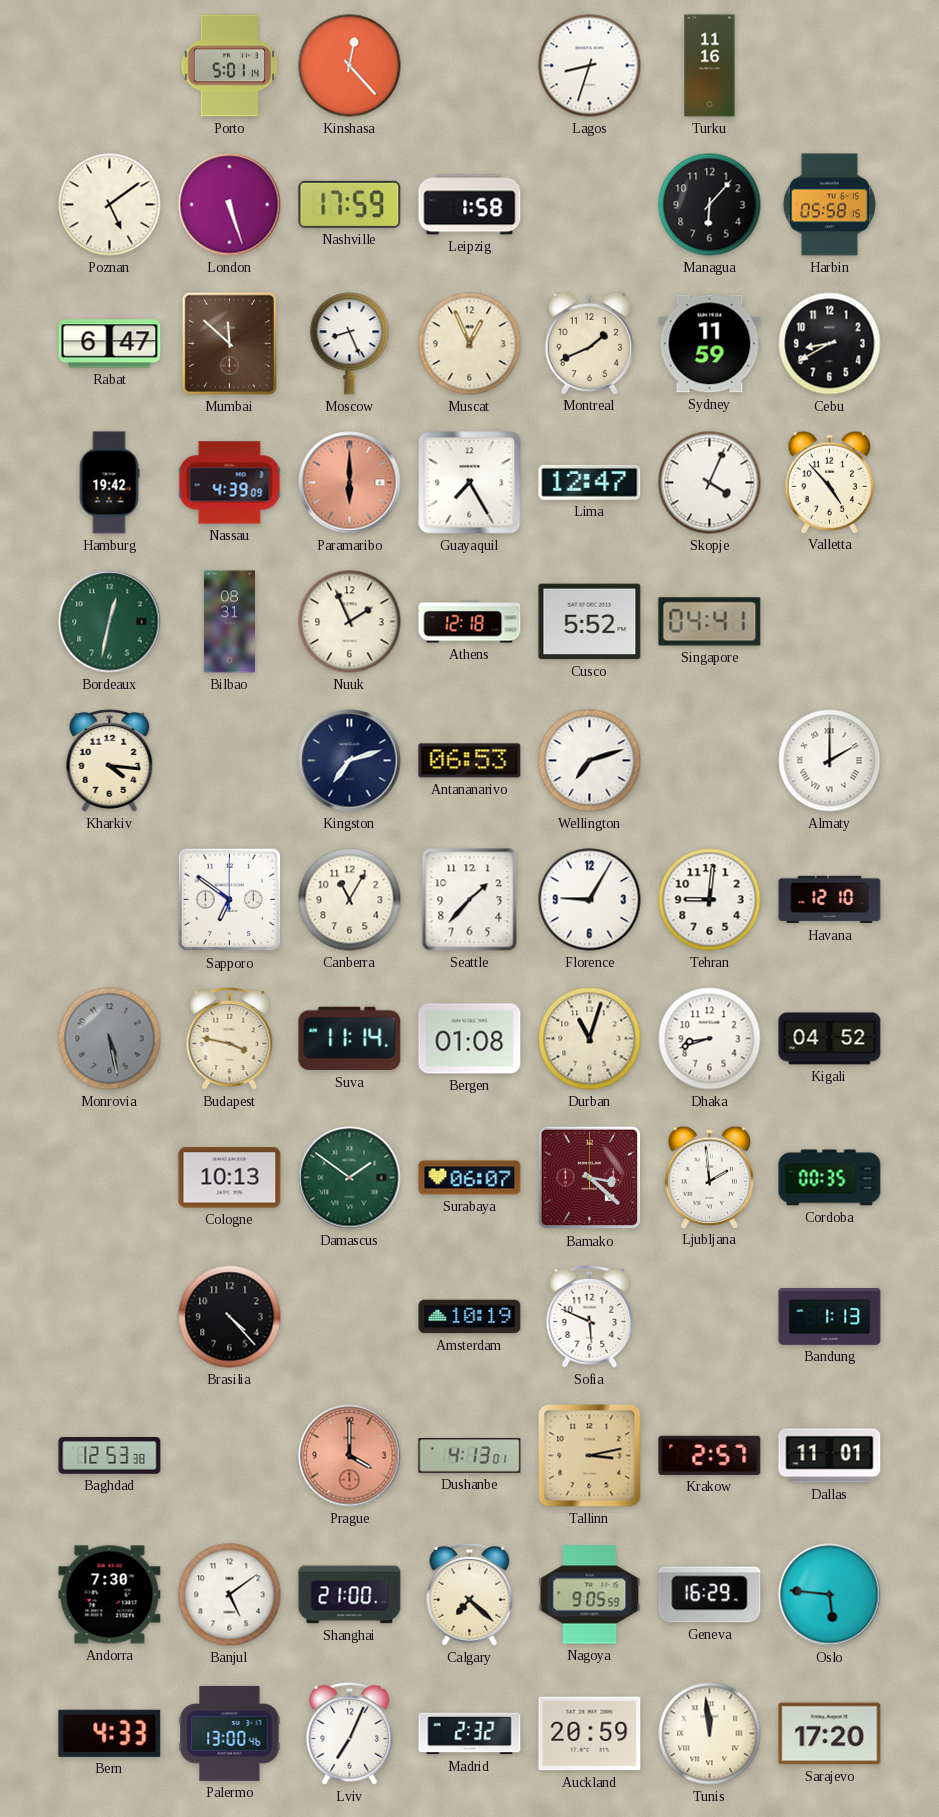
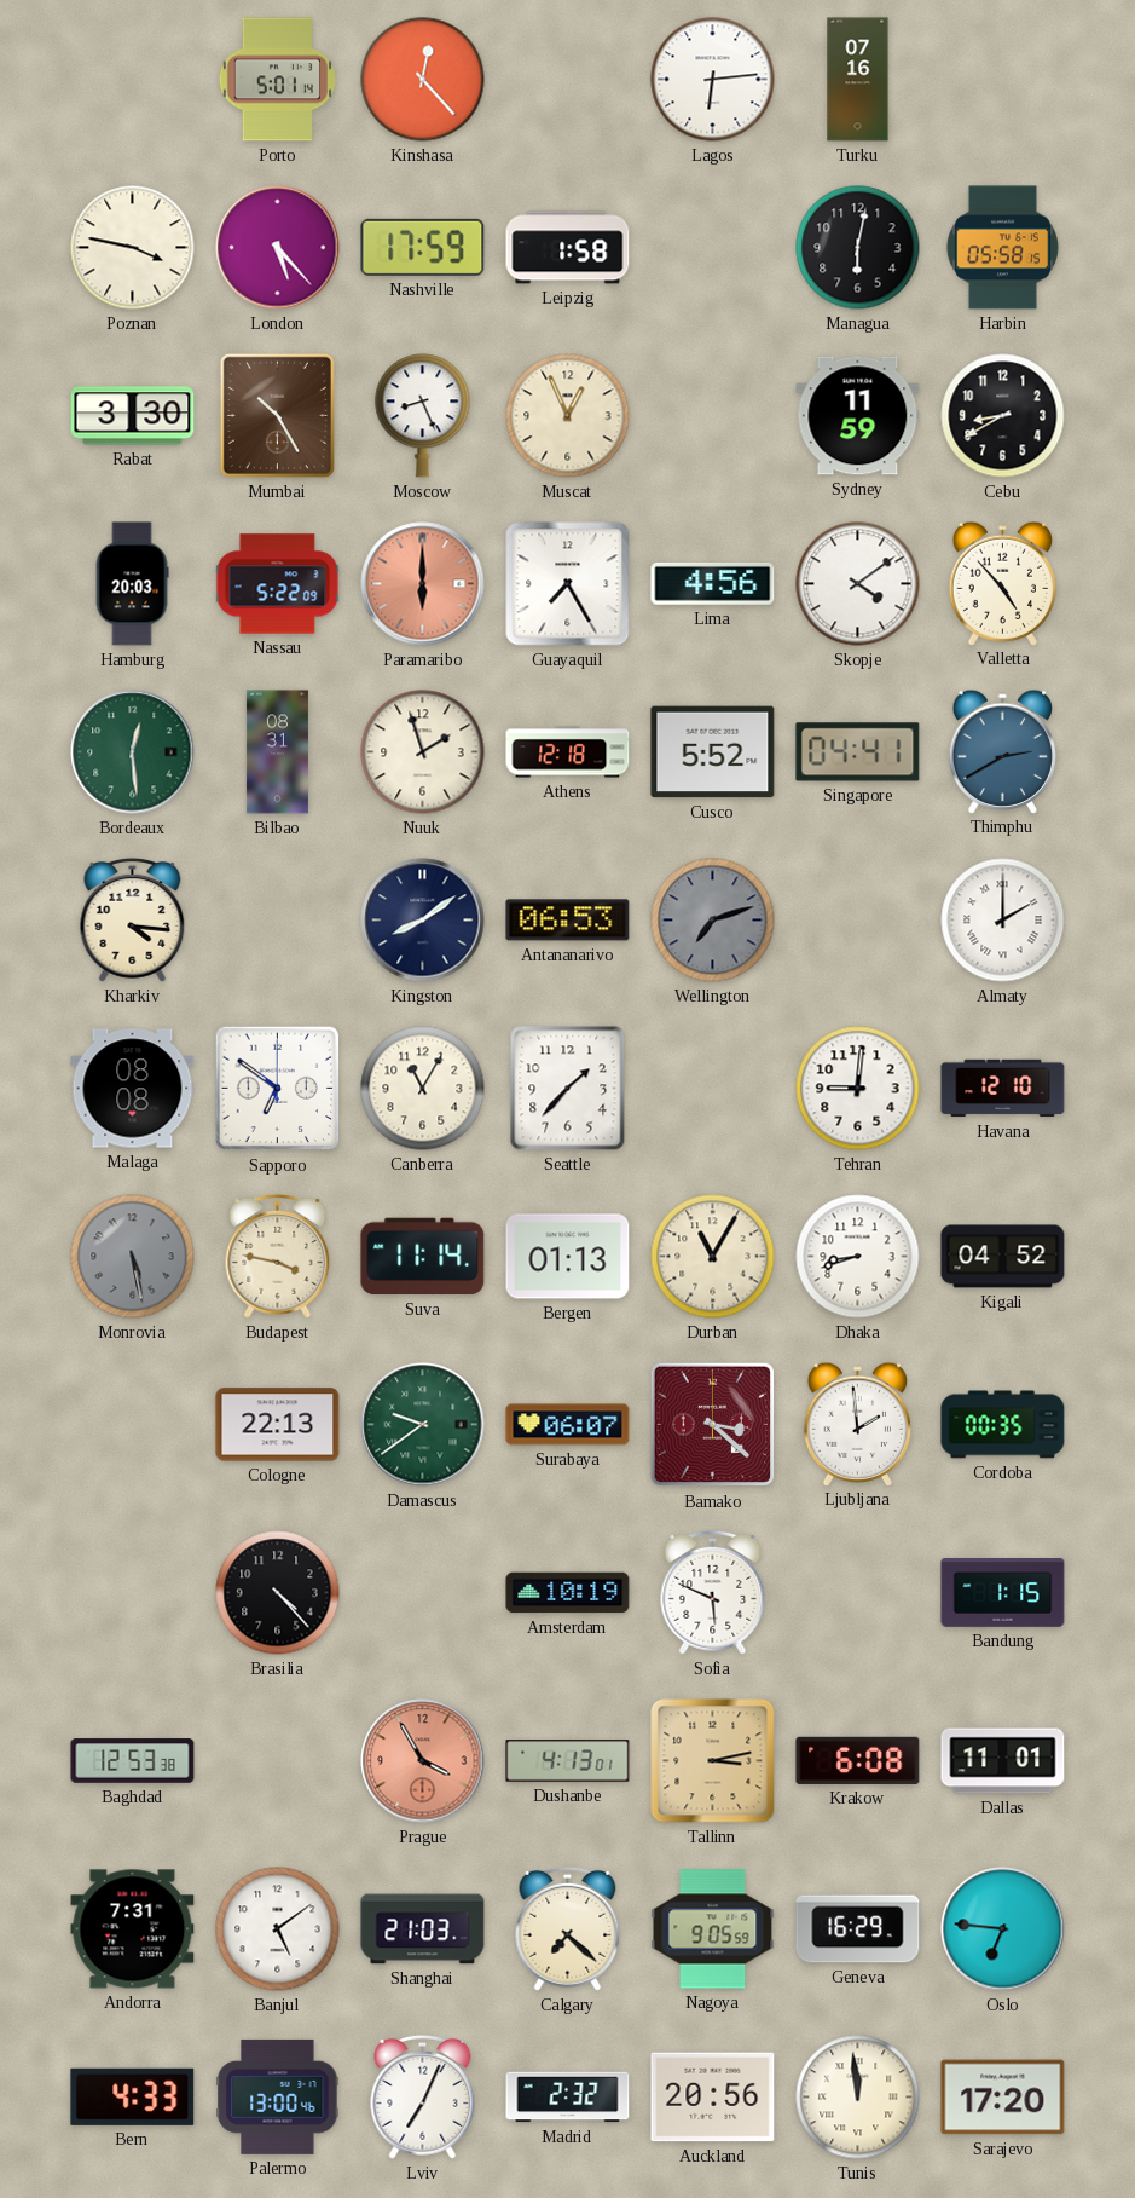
Lagos: 8:33 -> 6:14
Turku: 11:16 -> 07:16
Poznan: 5:09 -> 3:47
London: 5:27 -> 5:23
Managua: 6:07 -> 6:02
Rabat: 6:47 -> 3:30
Mumbai: 11:52 -> 10:25
Montreal: 1:41 -> none
Hamburg: 19:42 -> 20:03
Nassau: 4:39 -> 5:22
Lima: 12:47 -> 4:56
Skopje: 4:04 -> 4:09
Bordeaux: 12:32 -> 12:29
Nuuk: 1:56 -> 1:57
Thimphu: none -> 2:40
Kingston: 7:12 -> 8:09
Wellington dial: white -> grey
Malaga: none -> 08:08
Florence: 9:05 -> none
Bergen: 01:08 -> 01:13
Durban: 11:03 -> 11:05
Cologne: 10:13 -> 22:13
Damascus: 1:51 -> 9:39
Bandung: 1:13 -> 1:15
Prague: 4:00 -> 3:55
Krakow: 2:57 -> 6:08
Andorra: 7:30 -> 7:31
Shanghai: 21:00 -> 21:03
Oslo: 5:46 -> 6:46
Auckland: 20:59 -> 20:56
